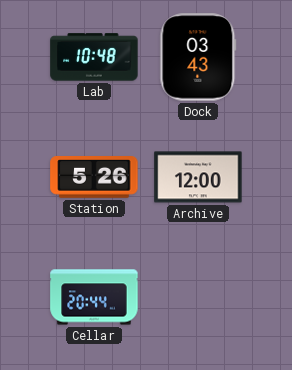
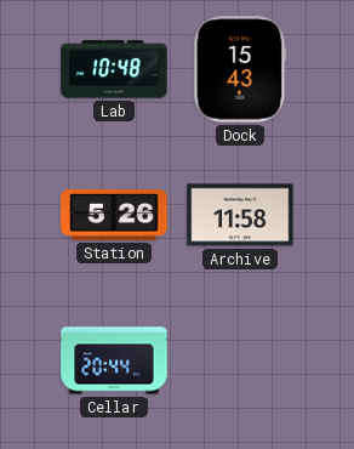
Dock: 03:43 -> 15:43
Archive: 12:00 -> 11:58
